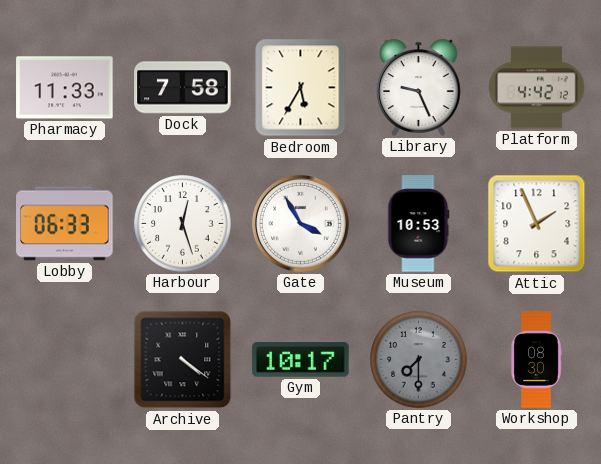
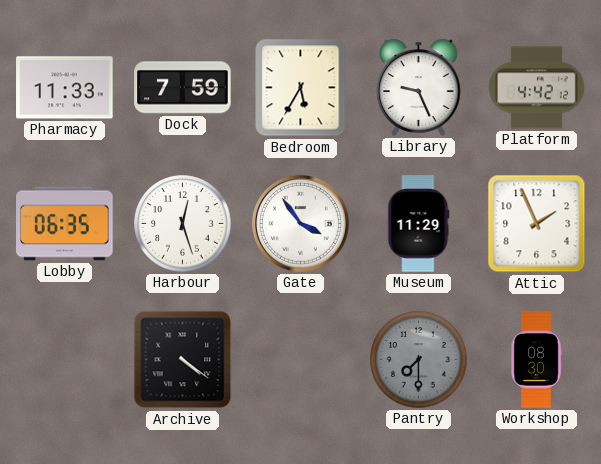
Dock: 7:58 -> 7:59
Lobby: 06:33 -> 06:35
Gate: 3:55 -> 3:54
Museum: 10:53 -> 11:29
Gym: 10:17 -> none
